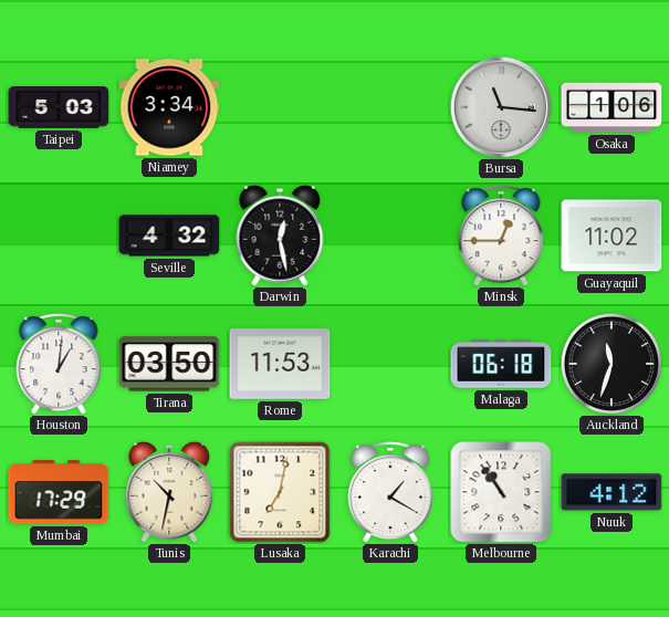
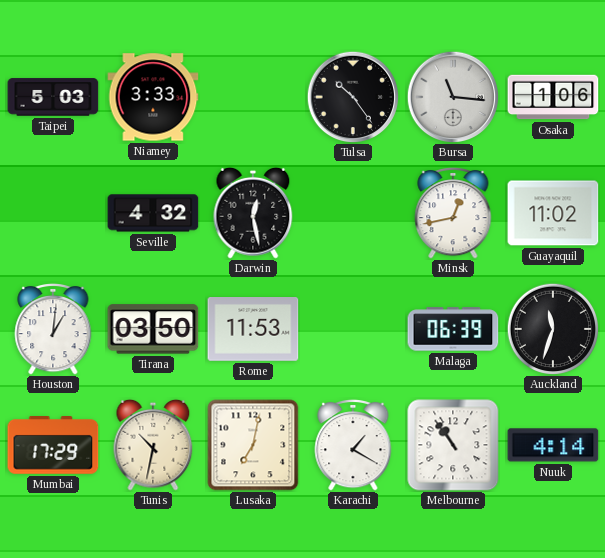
Niamey: 3:34 -> 3:33
Tulsa: none -> 10:24
Minsk: 12:45 -> 12:43
Malaga: 06:18 -> 06:39
Nuuk: 4:12 -> 4:14
